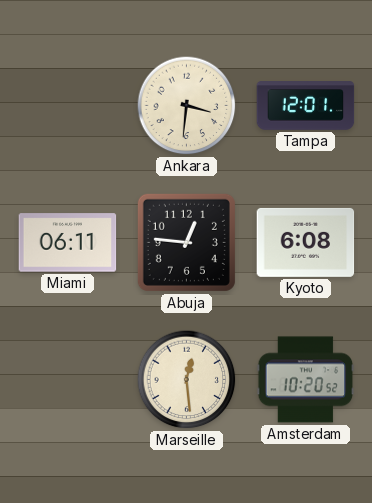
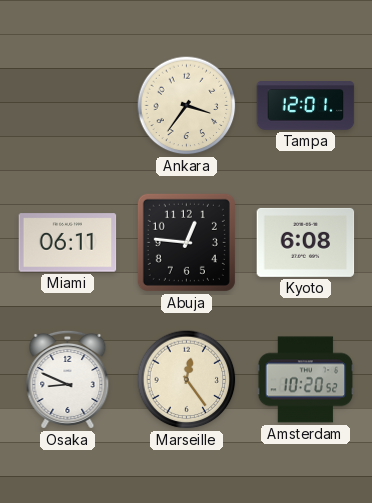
Ankara: 3:31 -> 3:36
Osaka: none -> 8:49
Marseille: 12:29 -> 12:24
